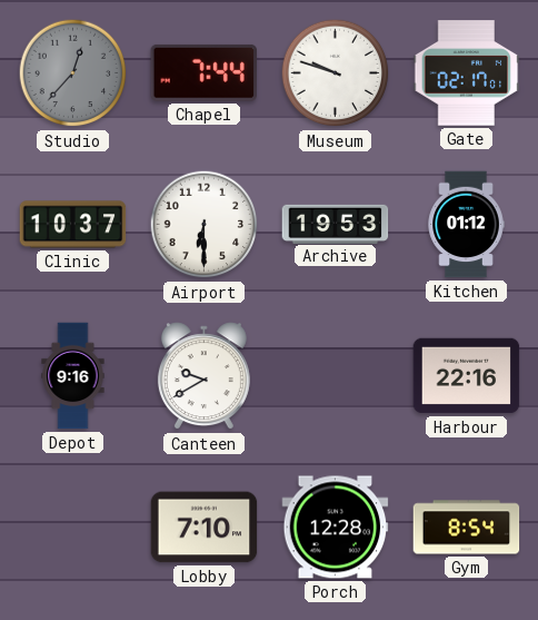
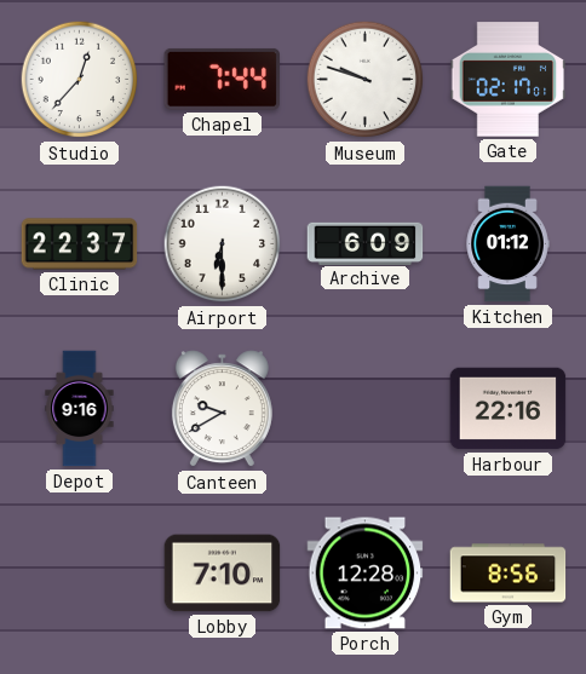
Studio dial: grey -> white
Clinic: 10:37 -> 22:37
Archive: 19:53 -> 6:09
Gym: 8:54 -> 8:56
